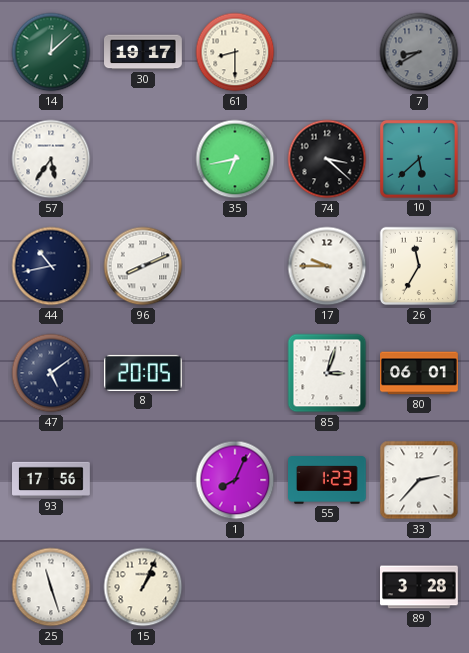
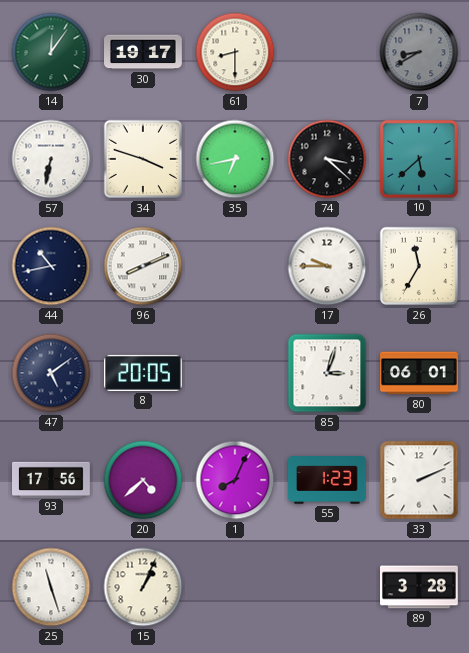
14: 12:08 -> 12:06
57: 5:36 -> 6:32
34: none -> 3:48
20: none -> 4:38
33: 2:37 -> 2:11
